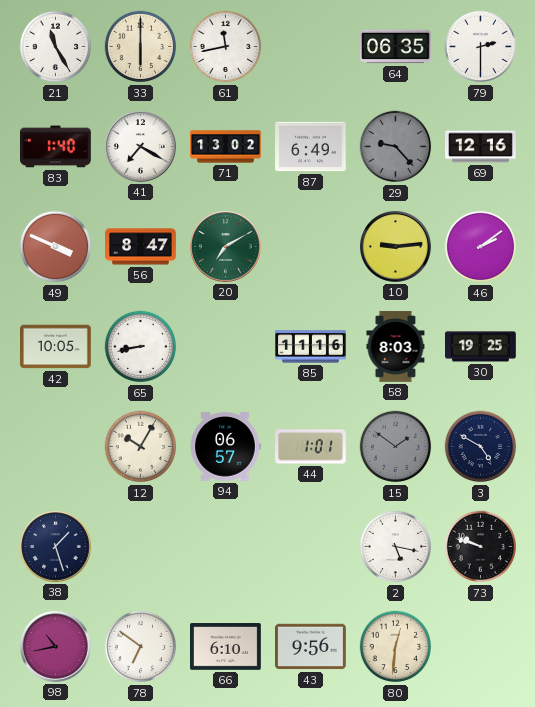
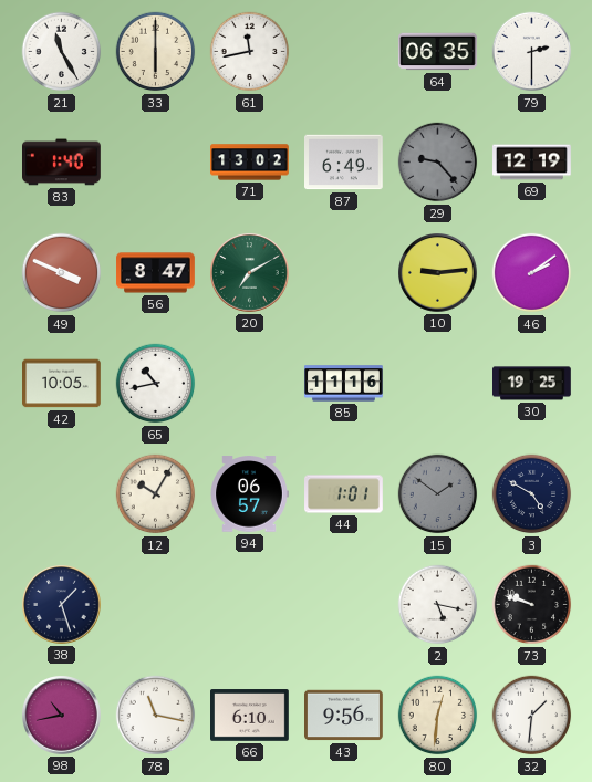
41: 7:20 -> none
69: 12:16 -> 12:19
65: 8:43 -> 10:43
58: 8:03 -> none
78: 6:51 -> 11:17
32: none -> 1:31
